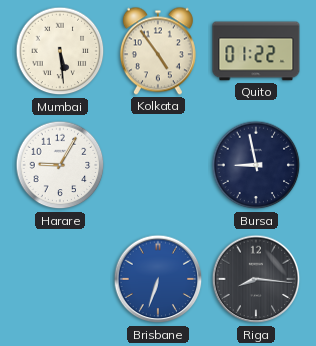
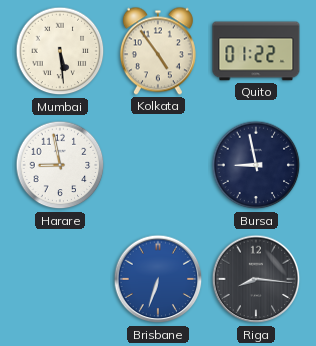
Harare: 9:05 -> 8:58
